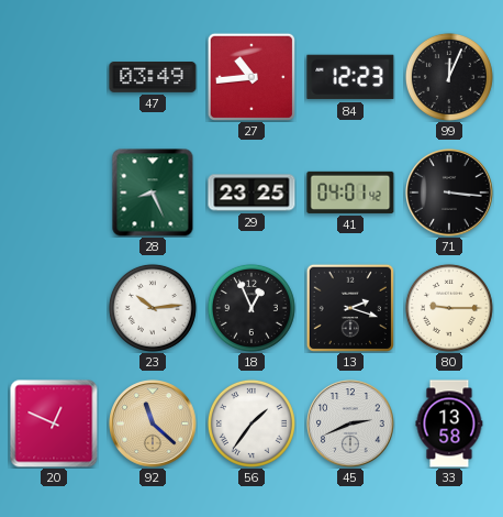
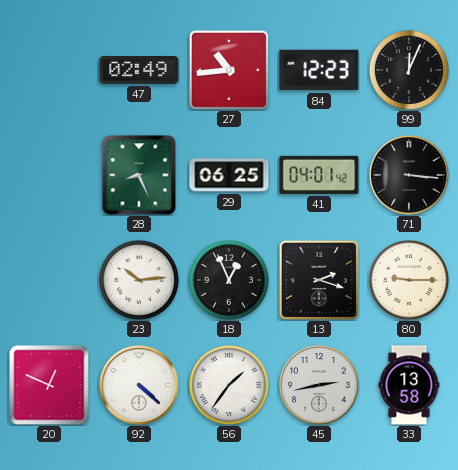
47: 03:49 -> 02:49
29: 23:25 -> 06:25
92: 11:22 -> 4:22
92 dial: champagne -> white
45: 2:41 -> 2:43
